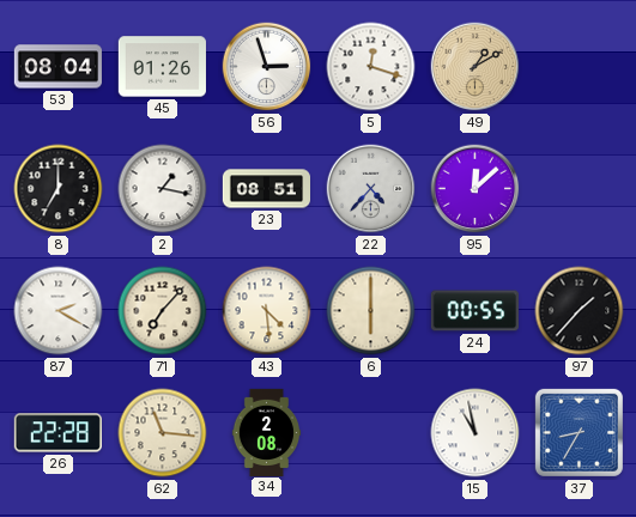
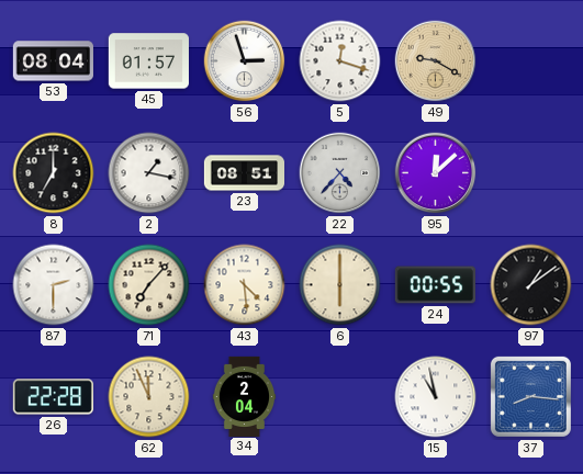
45: 01:26 -> 01:57
49: 1:10 -> 9:20
87: 2:20 -> 2:30
97: 1:37 -> 1:09
62: 11:16 -> 11:56
34: 2:08 -> 2:04
37: 8:35 -> 8:16
